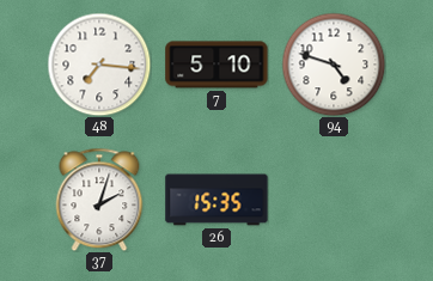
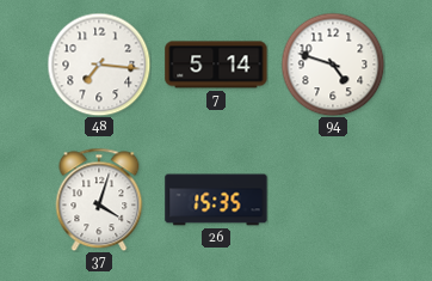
7: 5:10 -> 5:14
37: 2:03 -> 4:03
